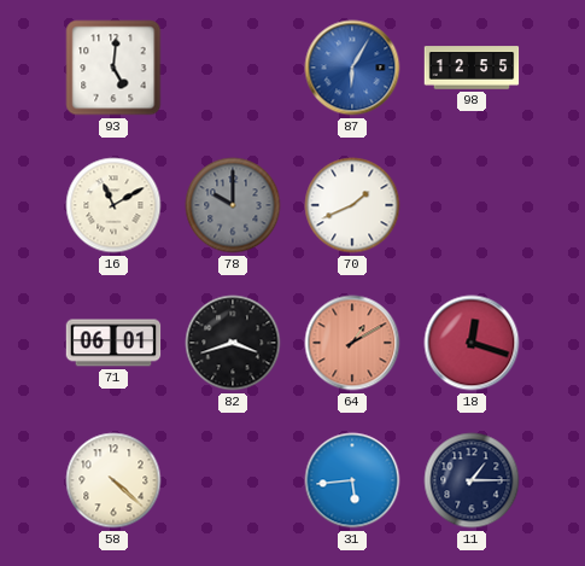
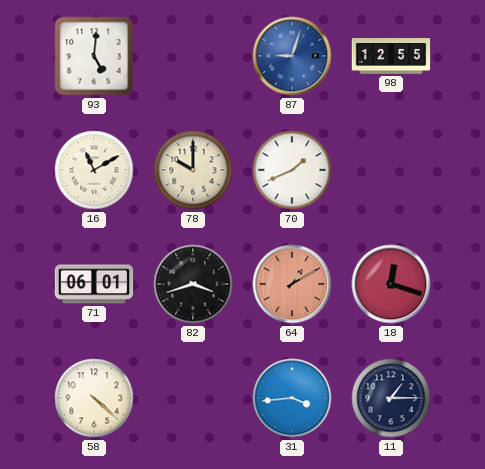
87: 6:05 -> 9:03
78 dial: grey -> cream
31: 5:44 -> 3:44
